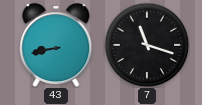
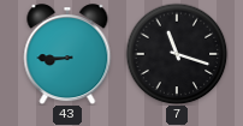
43: 8:43 -> 8:45
